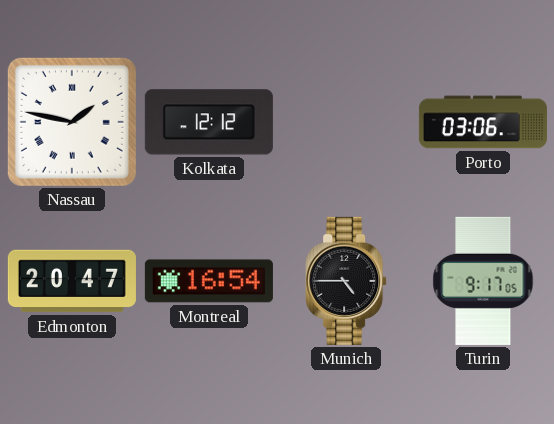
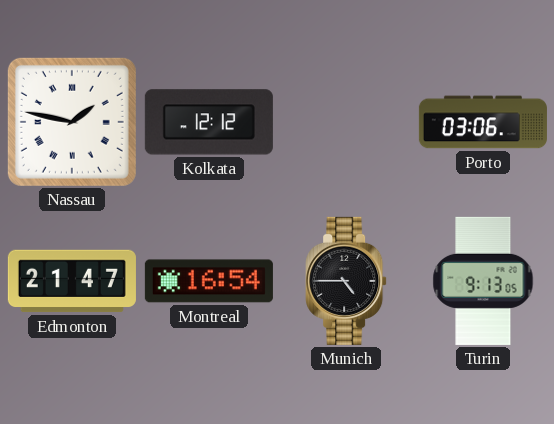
Edmonton: 20:47 -> 21:47
Turin: 9:17 -> 9:13
